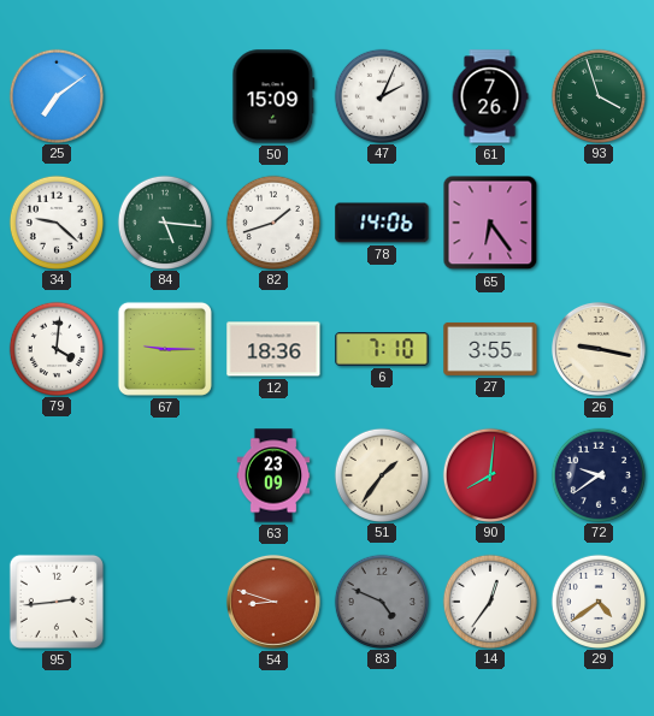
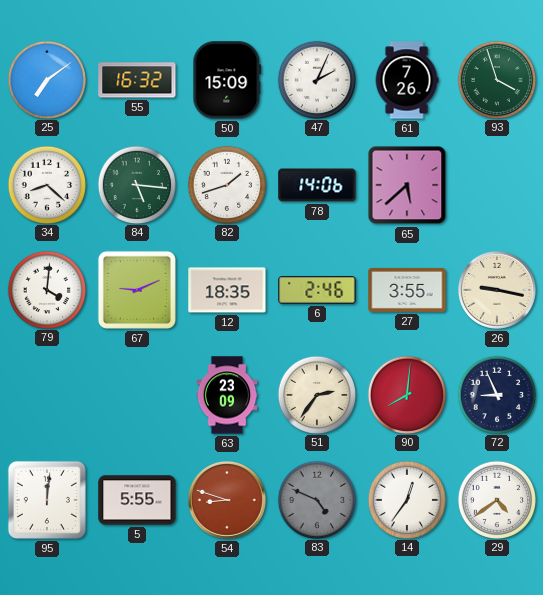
55: none -> 16:32
34: 9:22 -> 8:22
65: 6:24 -> 5:38
67: 9:15 -> 9:11
12: 18:36 -> 18:35
6: 7:10 -> 2:46
51: 1:36 -> 2:36
72: 9:39 -> 8:56
95: 2:44 -> 12:01
5: none -> 5:55
